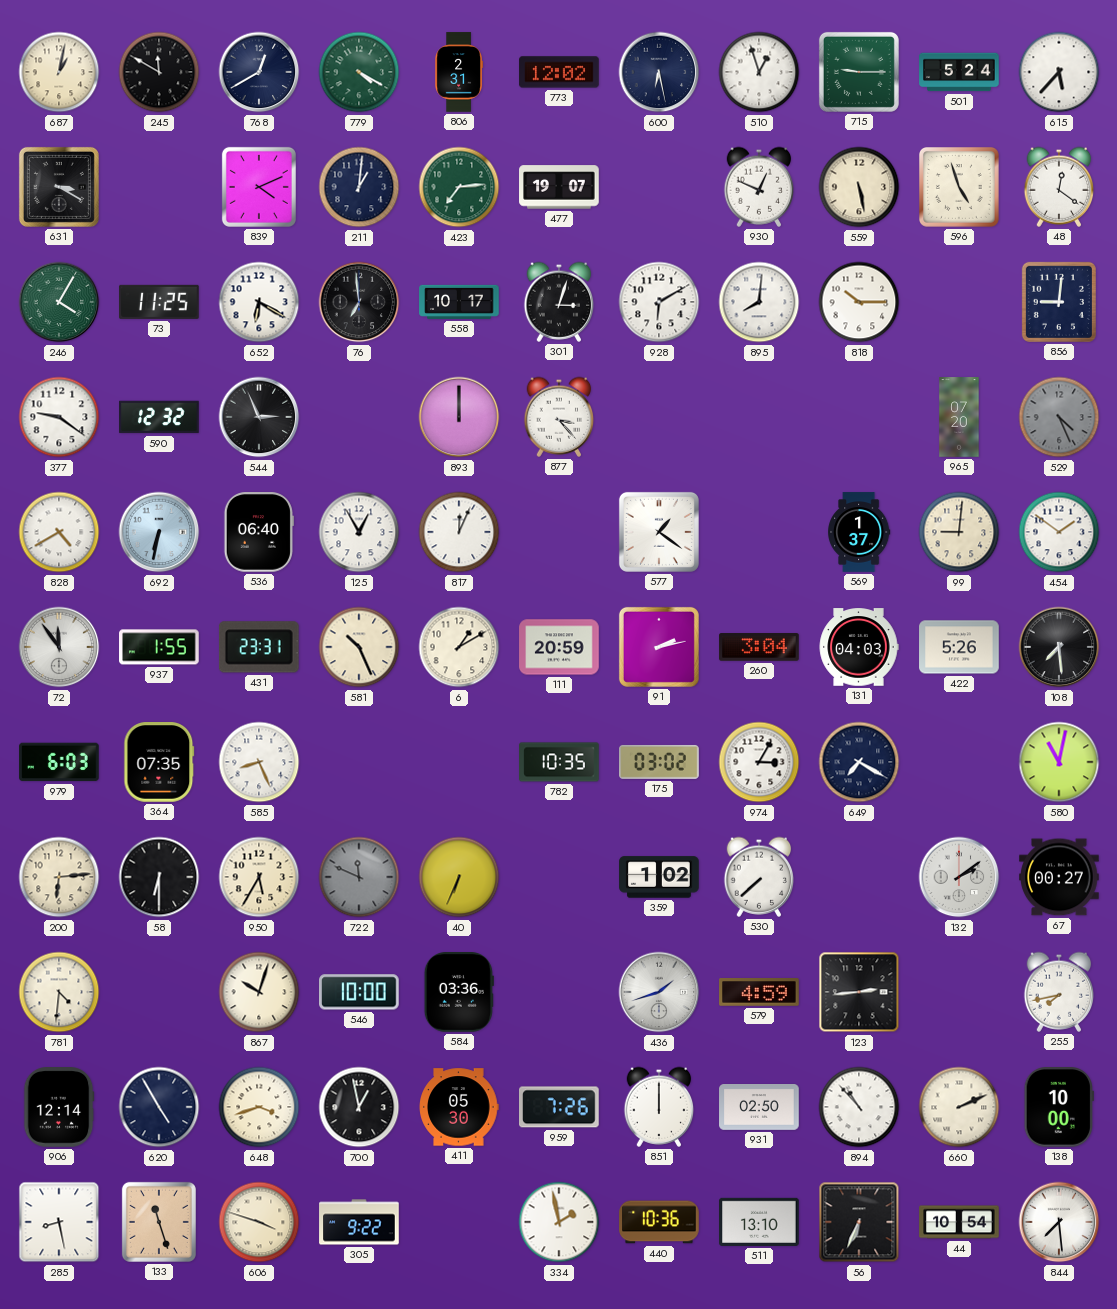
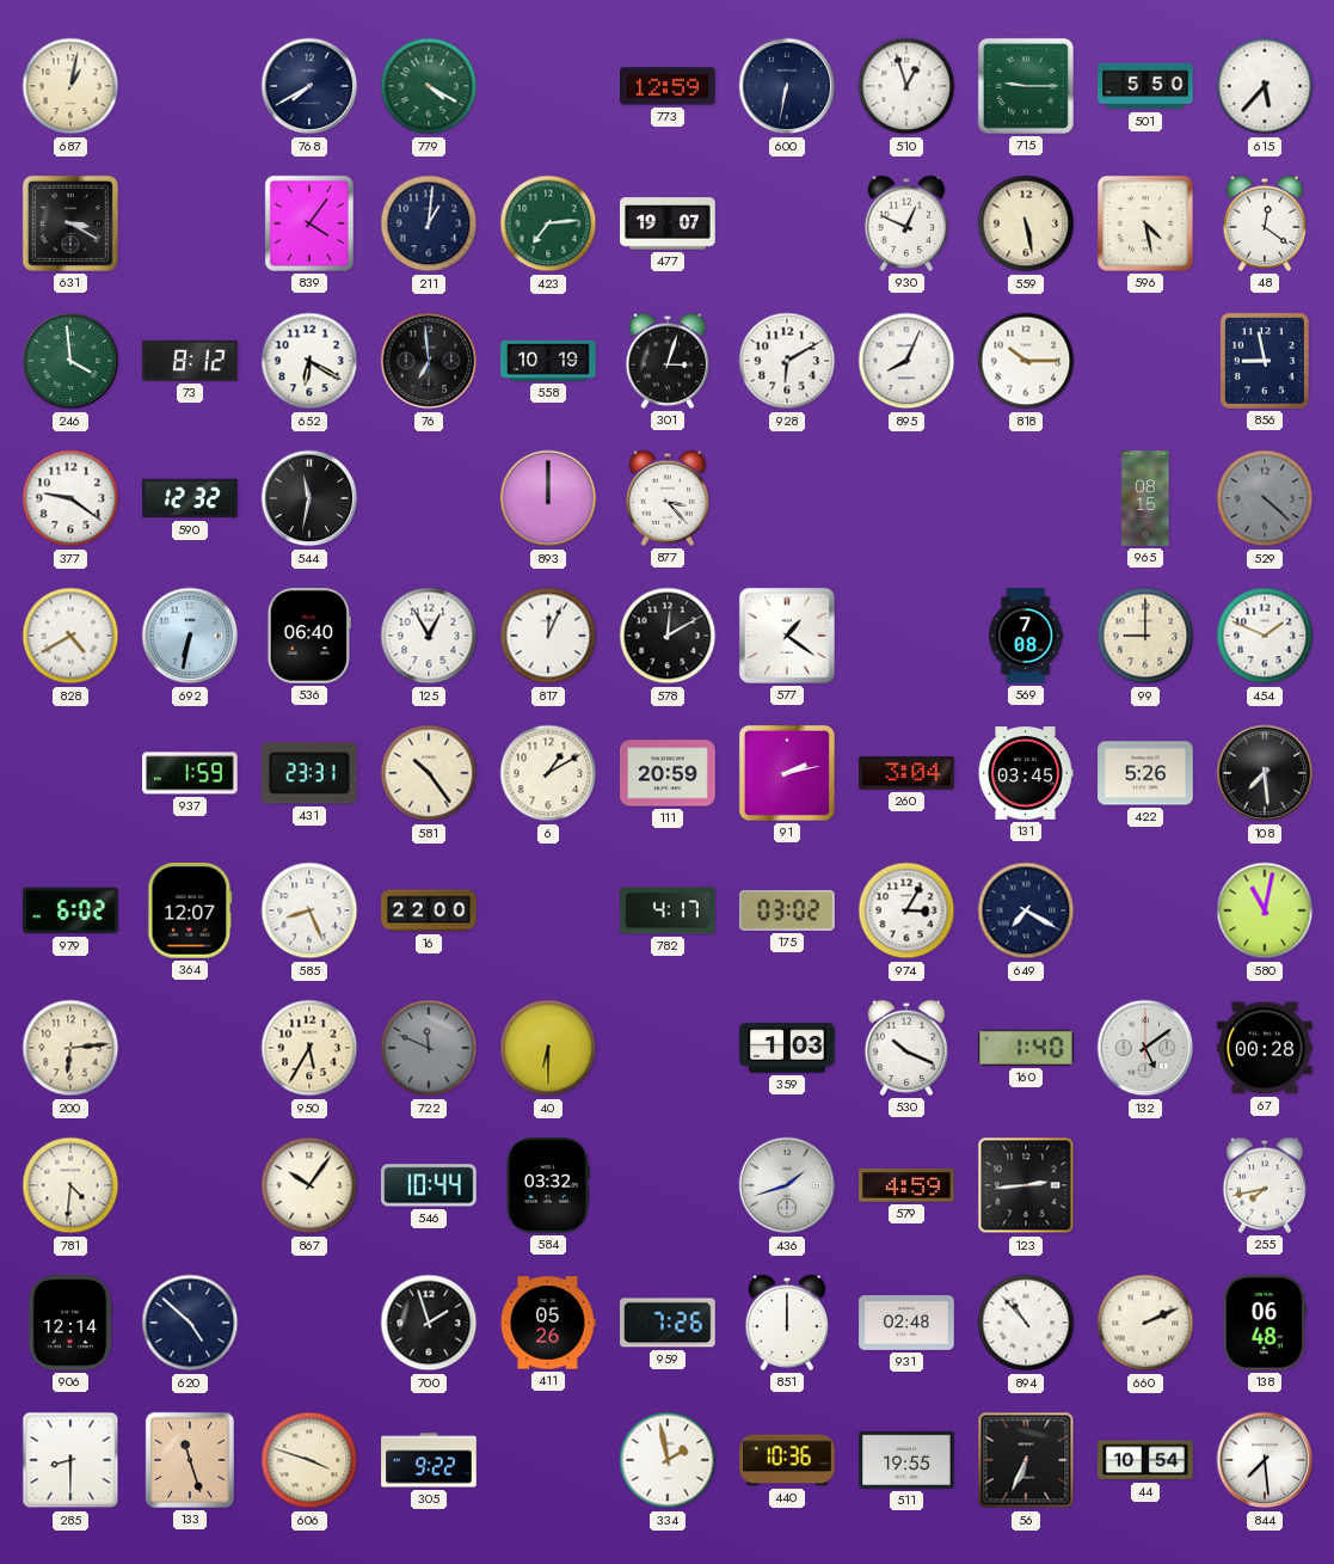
245: 11:50 -> none
768: 12:40 -> 7:40
806: 2:31 -> none
773: 12:02 -> 12:59
600: 6:28 -> 6:32
501: 5:24 -> 5:50
839: 4:11 -> 4:06
596: 4:57 -> 4:28
246: 4:05 -> 3:59
73: 11:25 -> 8:12
558: 10:17 -> 10:19
895: 8:01 -> 8:04
856: 9:01 -> 8:58
544: 2:56 -> 11:32
965: 07:20 -> 08:15
529: 4:26 -> 4:22
578: none -> 12:10
569: 1:37 -> 7:08
99: 9:01 -> 9:00
454: 1:51 -> 1:49
72: 11:54 -> none
937: 1:55 -> 1:59
581: 10:26 -> 10:24
131: 04:03 -> 03:45
979: 6:03 -> 6:02
364: 07:35 -> 12:07
16: none -> 22:00
782: 10:35 -> 4:17
58: 6:30 -> none
40: 6:34 -> 6:30
359: 1:02 -> 1:03
530: 7:38 -> 10:19
160: none -> 1:40
132: 2:09 -> 5:09
67: 00:27 -> 00:28
867: 10:03 -> 10:06
546: 10:00 -> 10:44
584: 03:36 -> 03:32
620: 4:55 -> 4:52
648: 3:42 -> none
700: 12:58 -> 1:57
411: 05:30 -> 05:26
931: 02:50 -> 02:48
138: 10:00 -> 06:48
285: 8:28 -> 8:30
511: 13:10 -> 19:55
